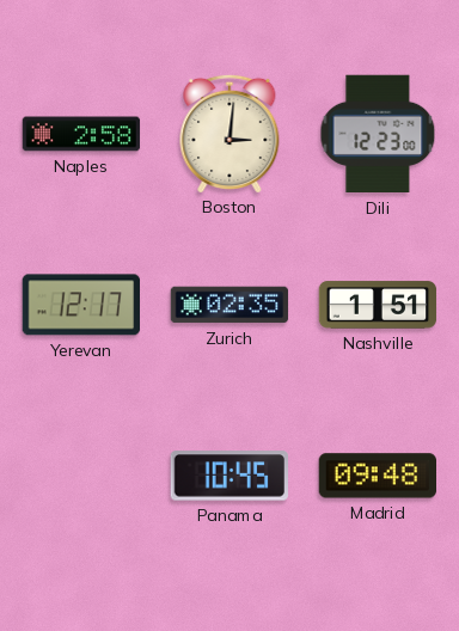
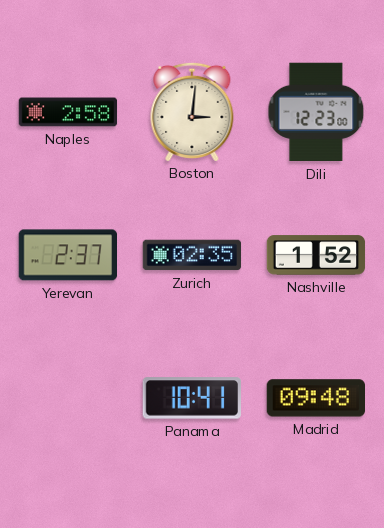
Yerevan: 12:17 -> 2:37
Nashville: 1:51 -> 1:52
Panama: 10:45 -> 10:41
